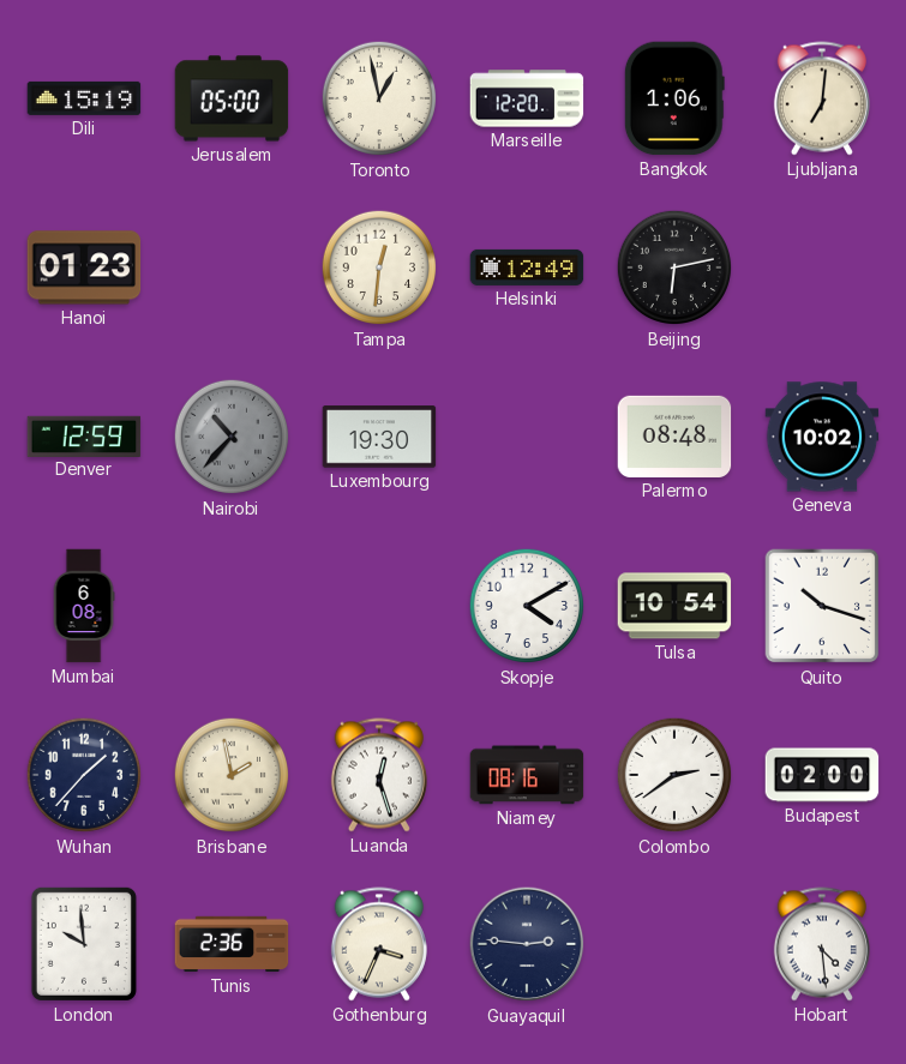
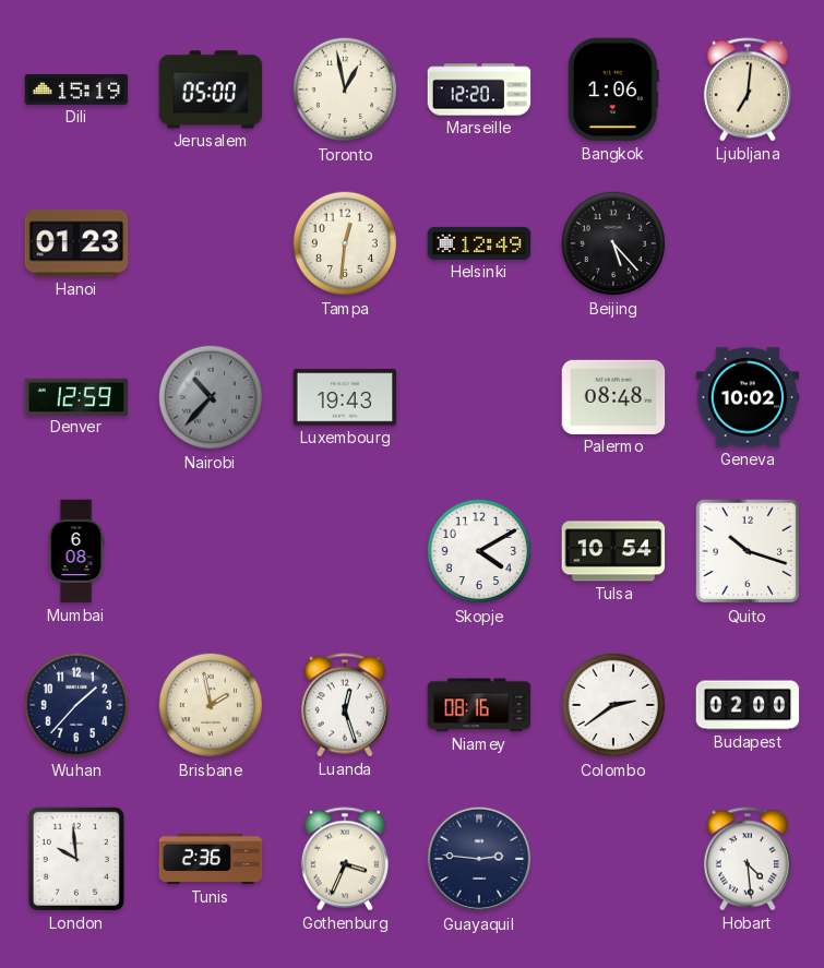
Beijing: 6:13 -> 5:23
Luxembourg: 19:30 -> 19:43
